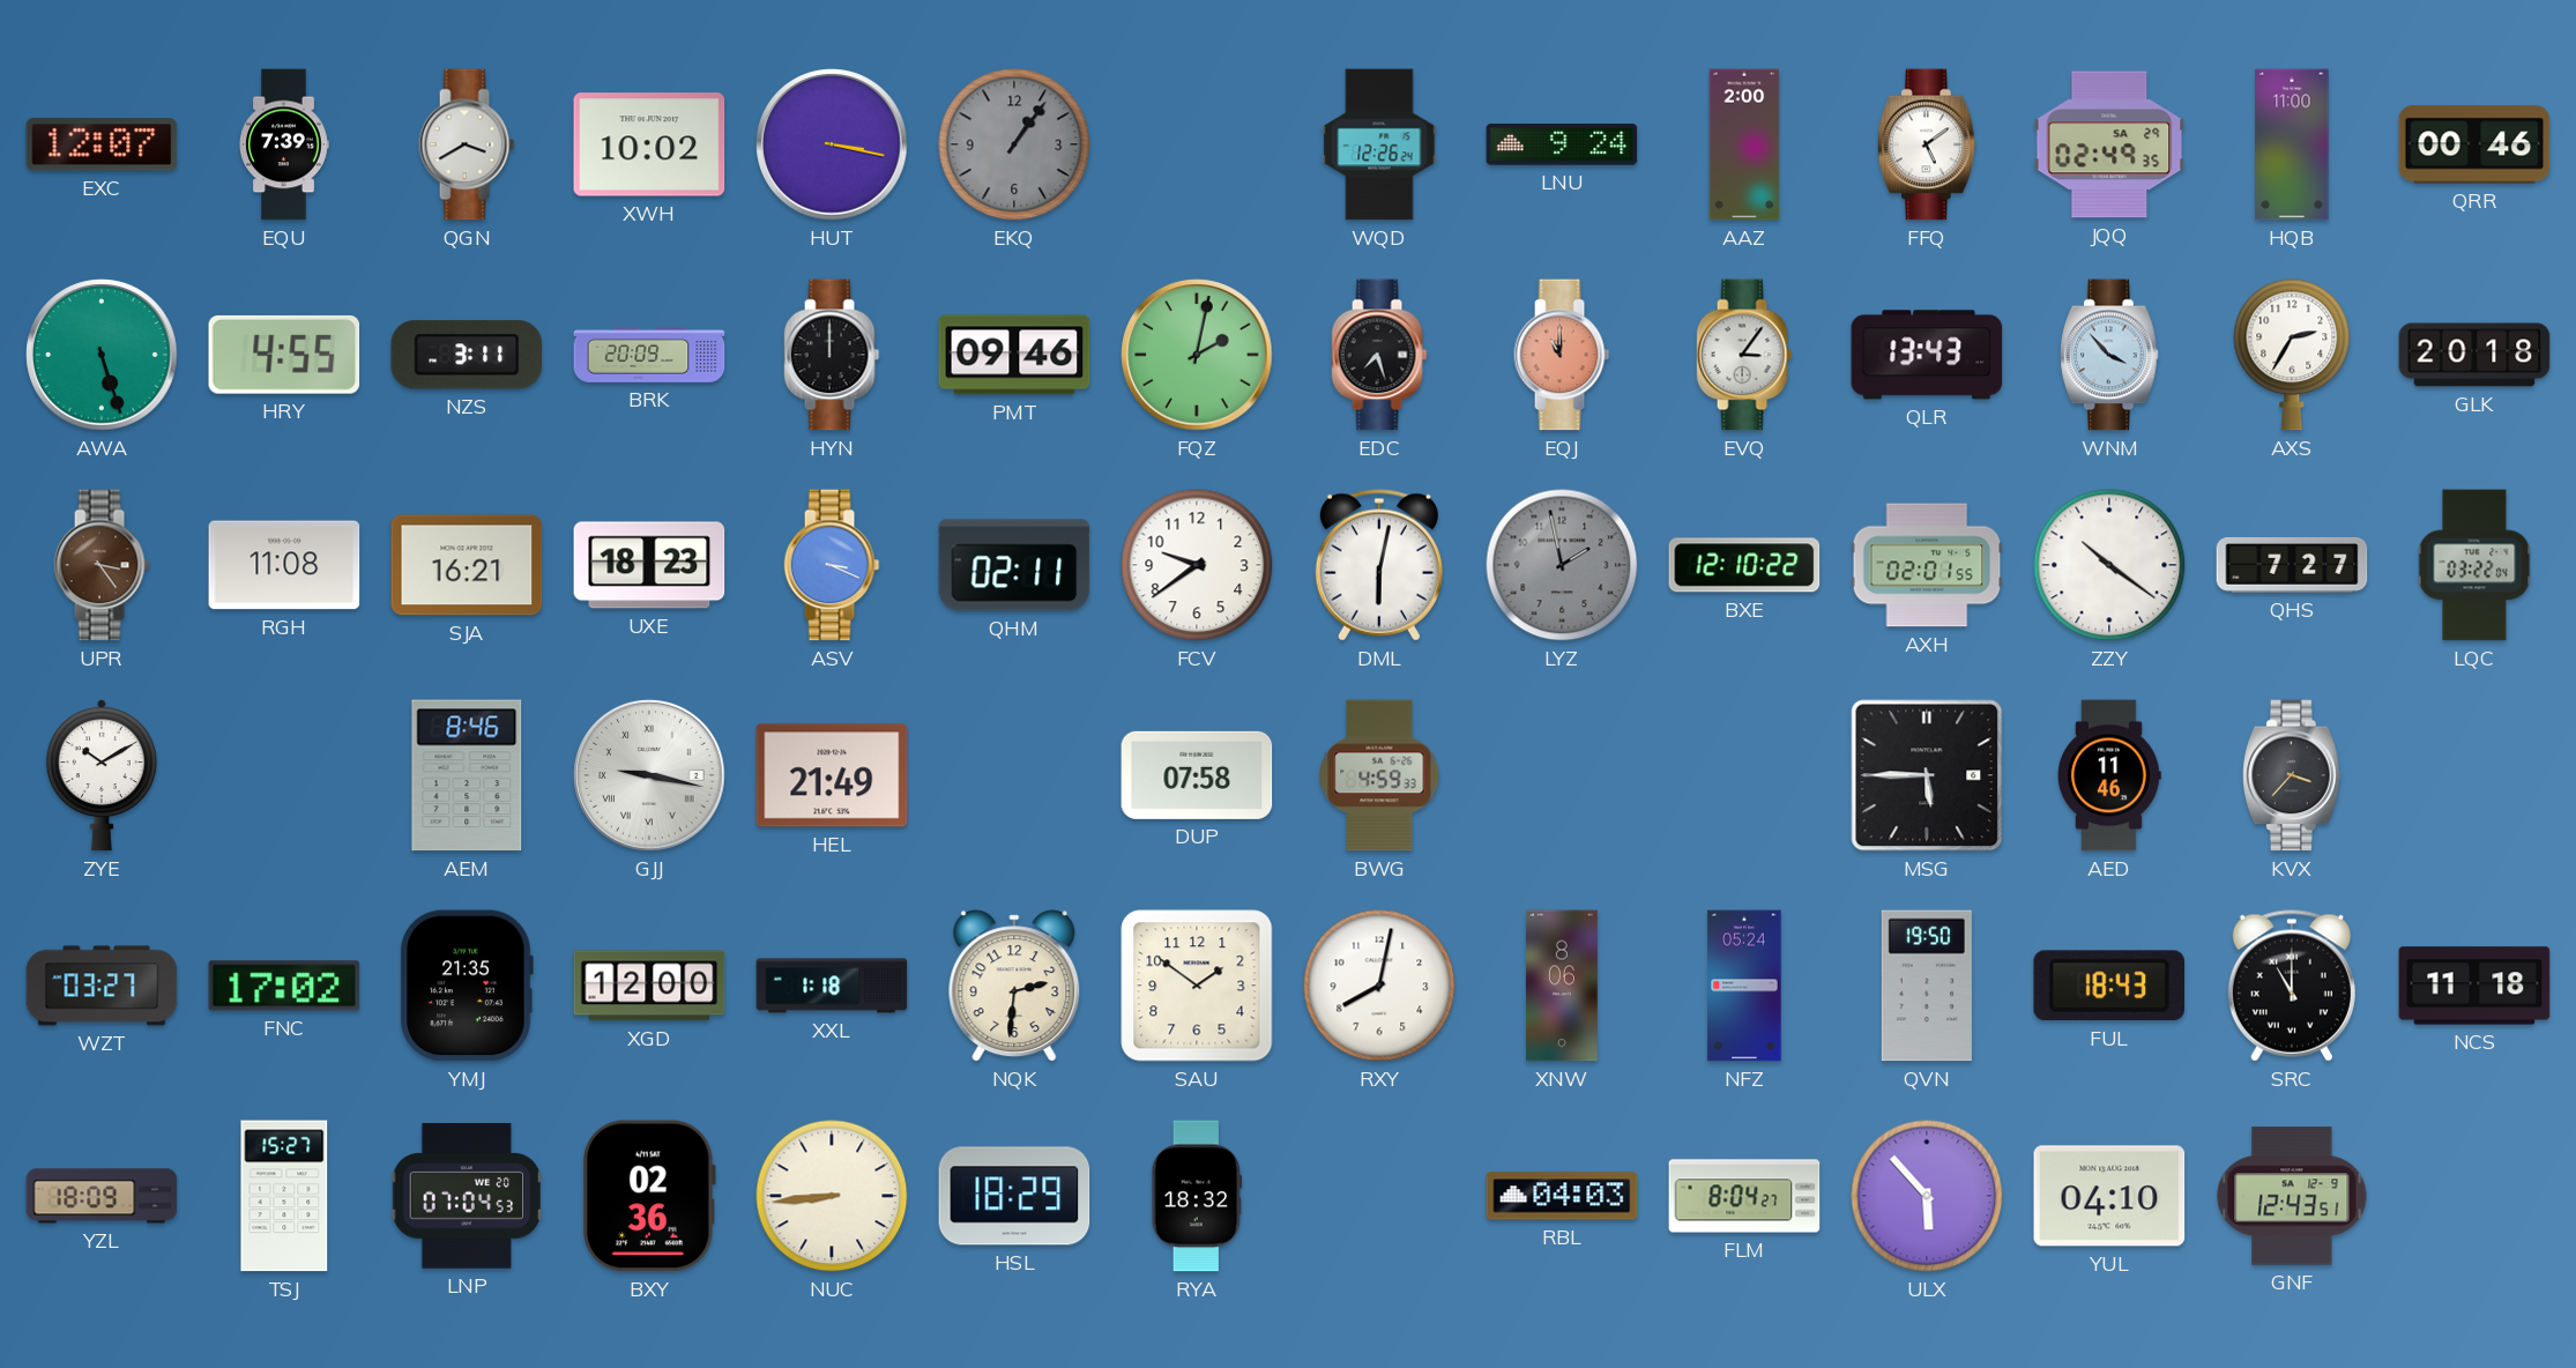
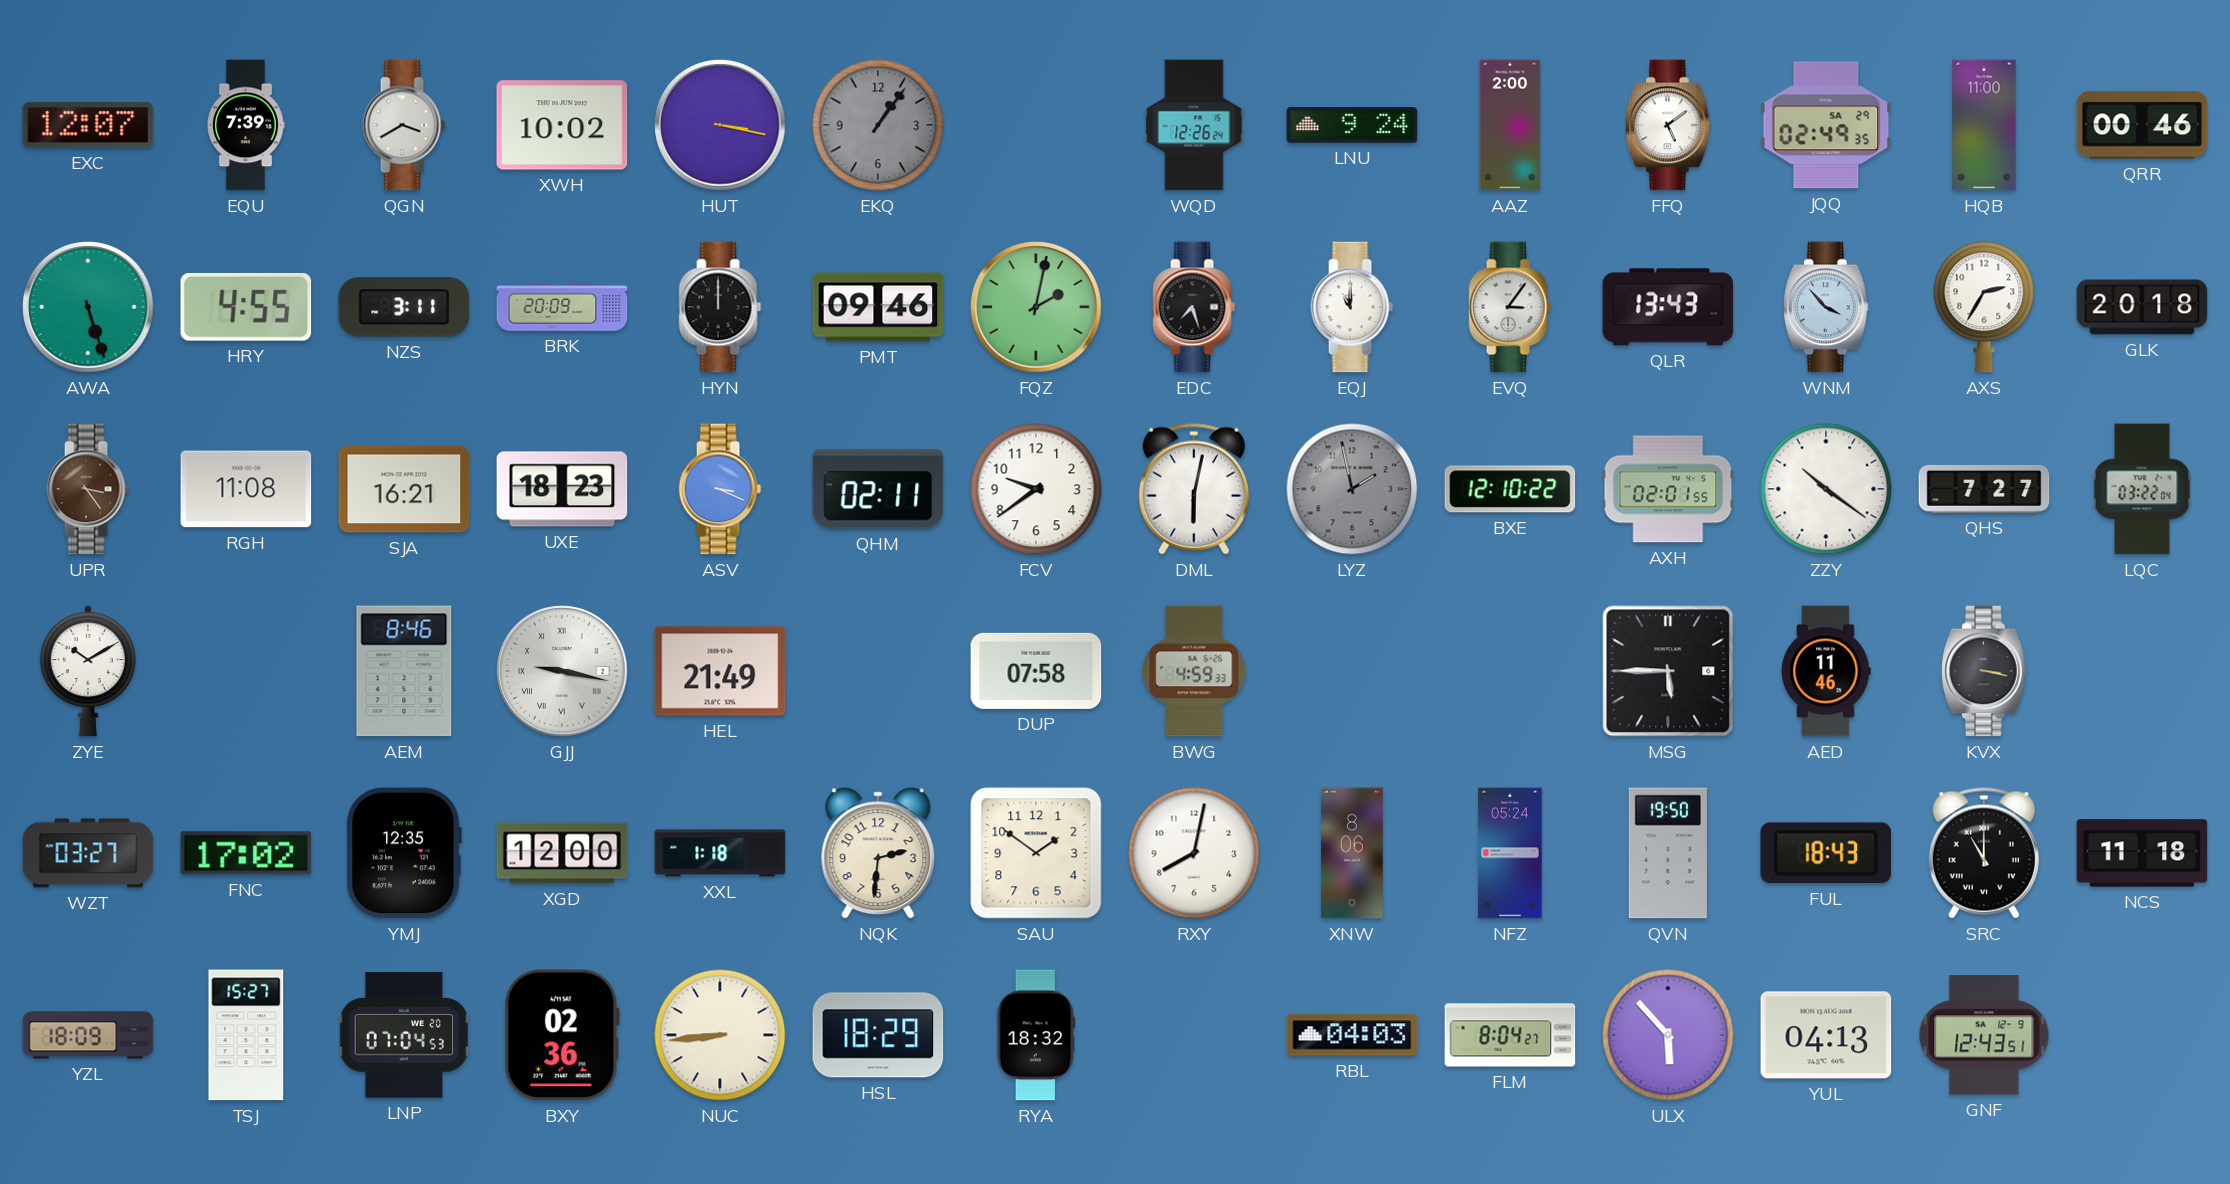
EQJ dial: salmon -> white
KVX: 3:37 -> 3:17
YMJ: 21:35 -> 12:35
YUL: 04:10 -> 04:13
